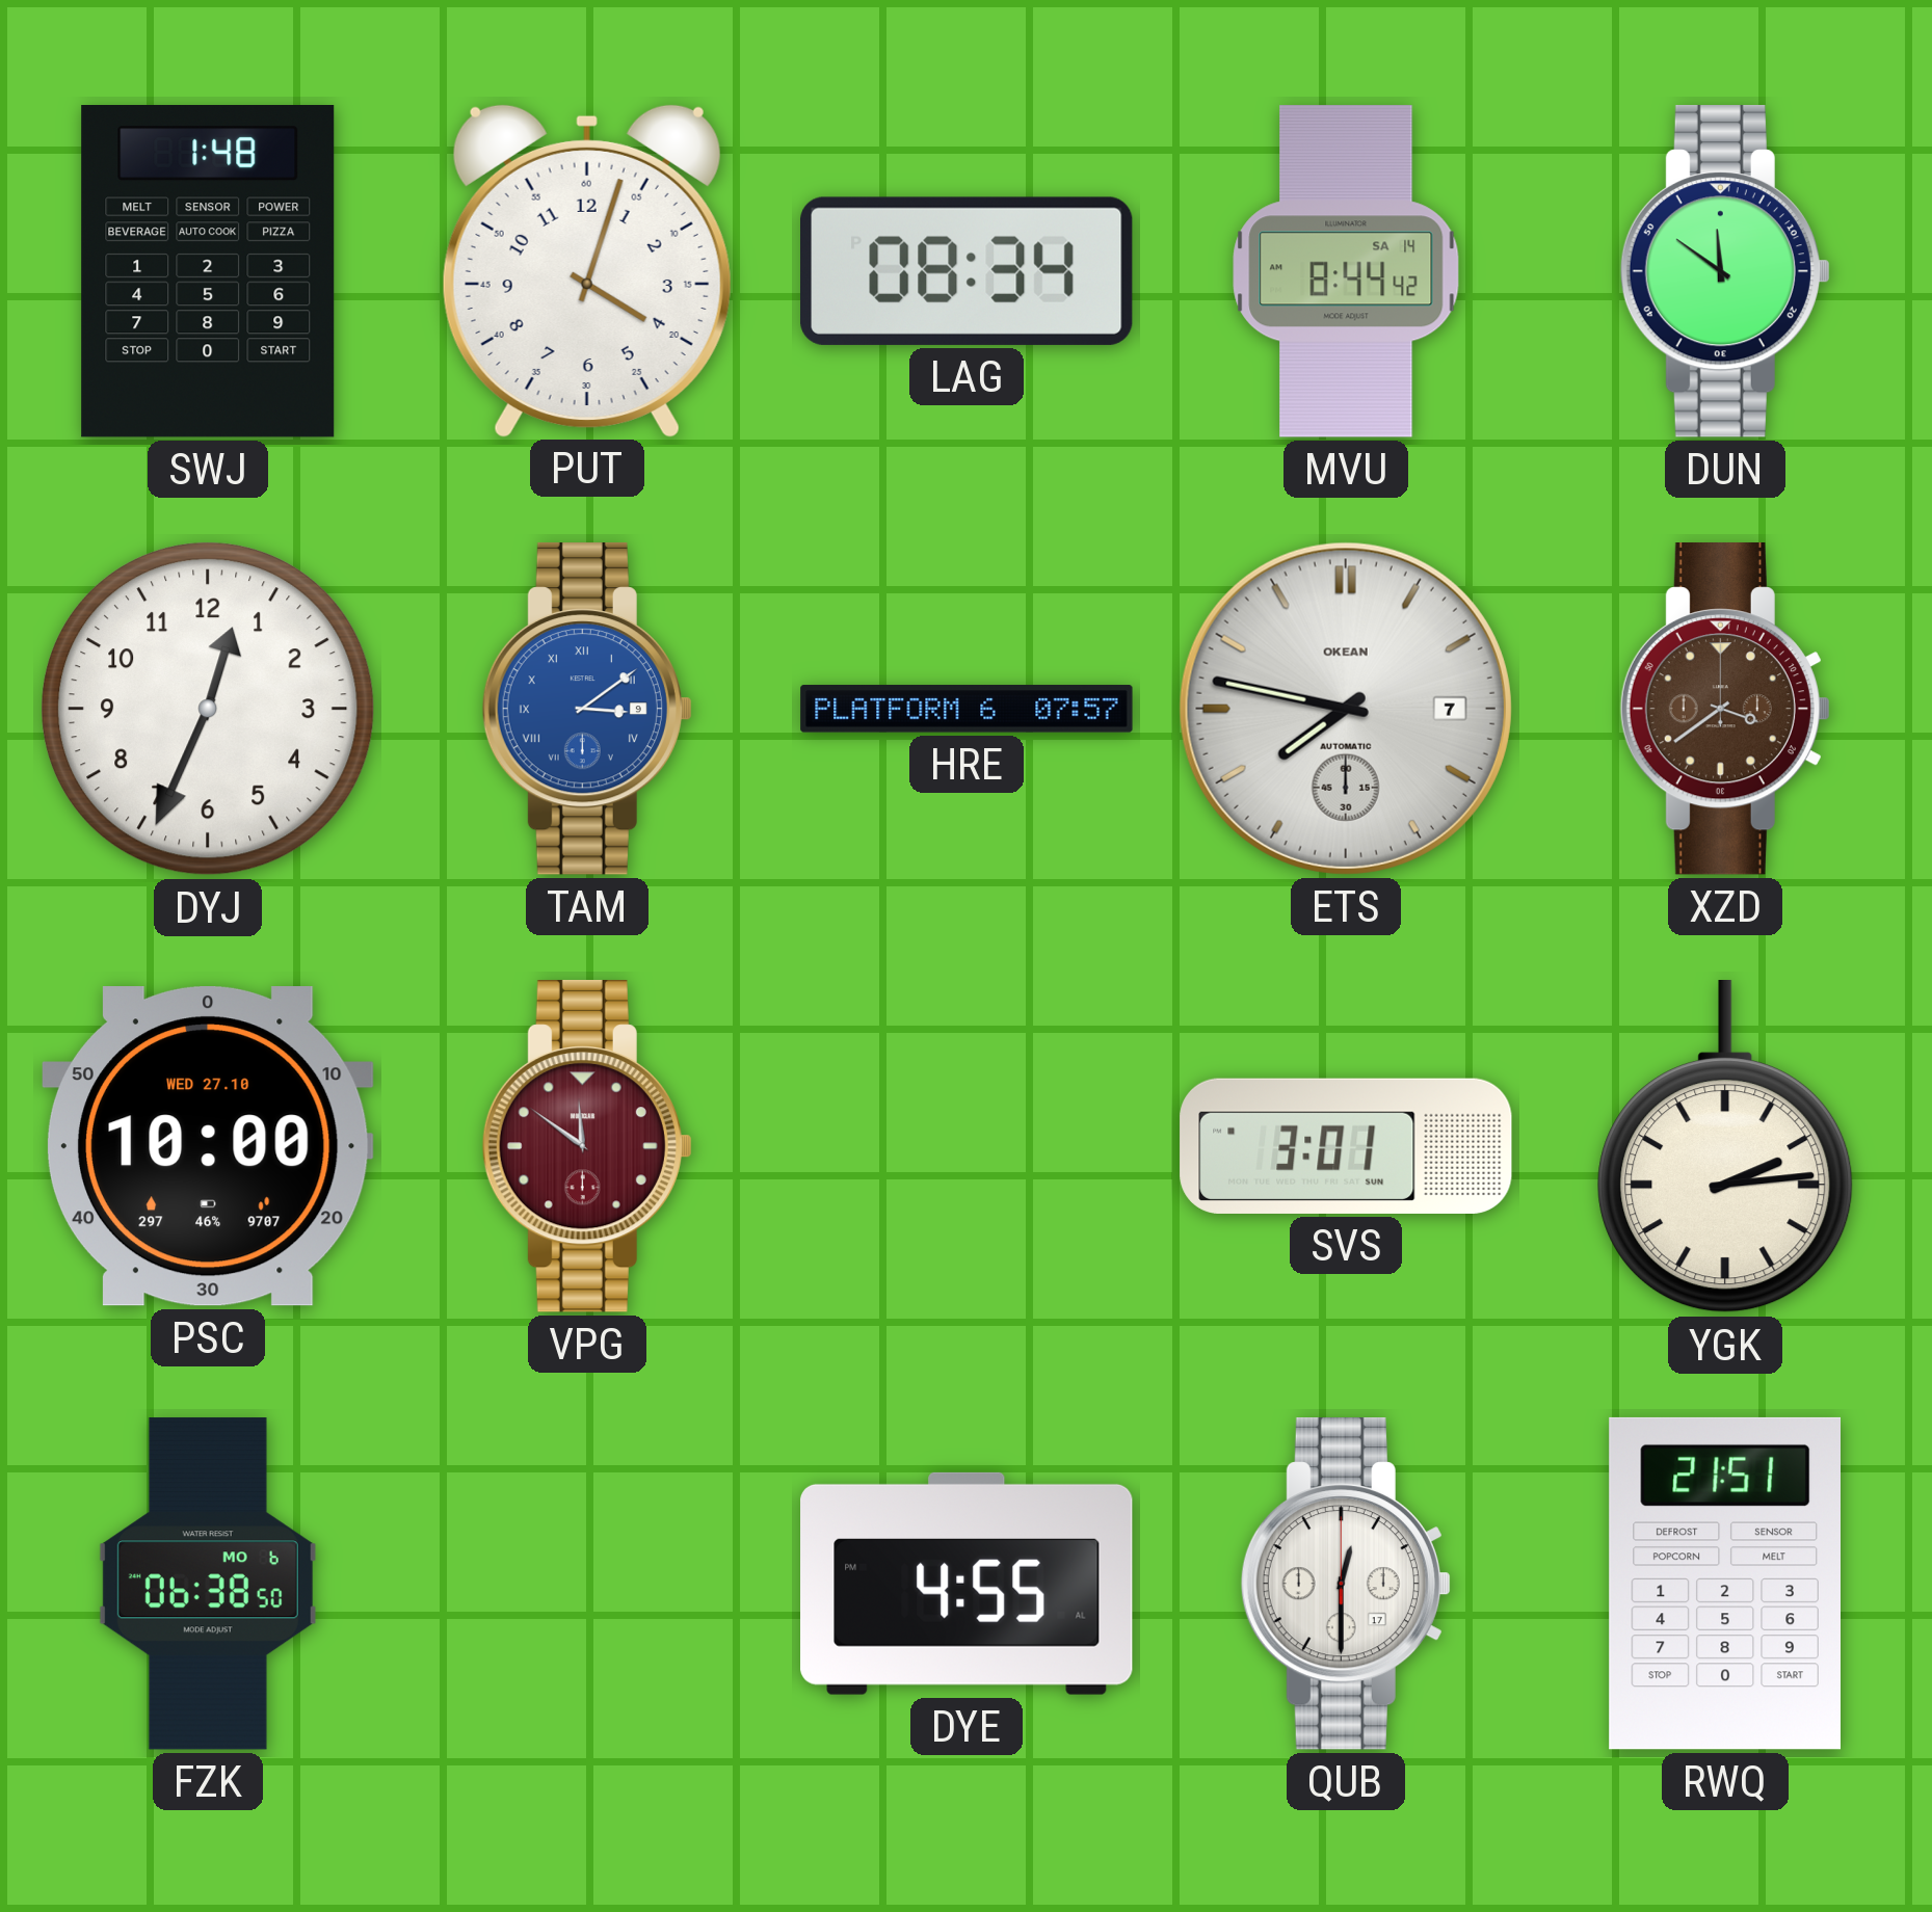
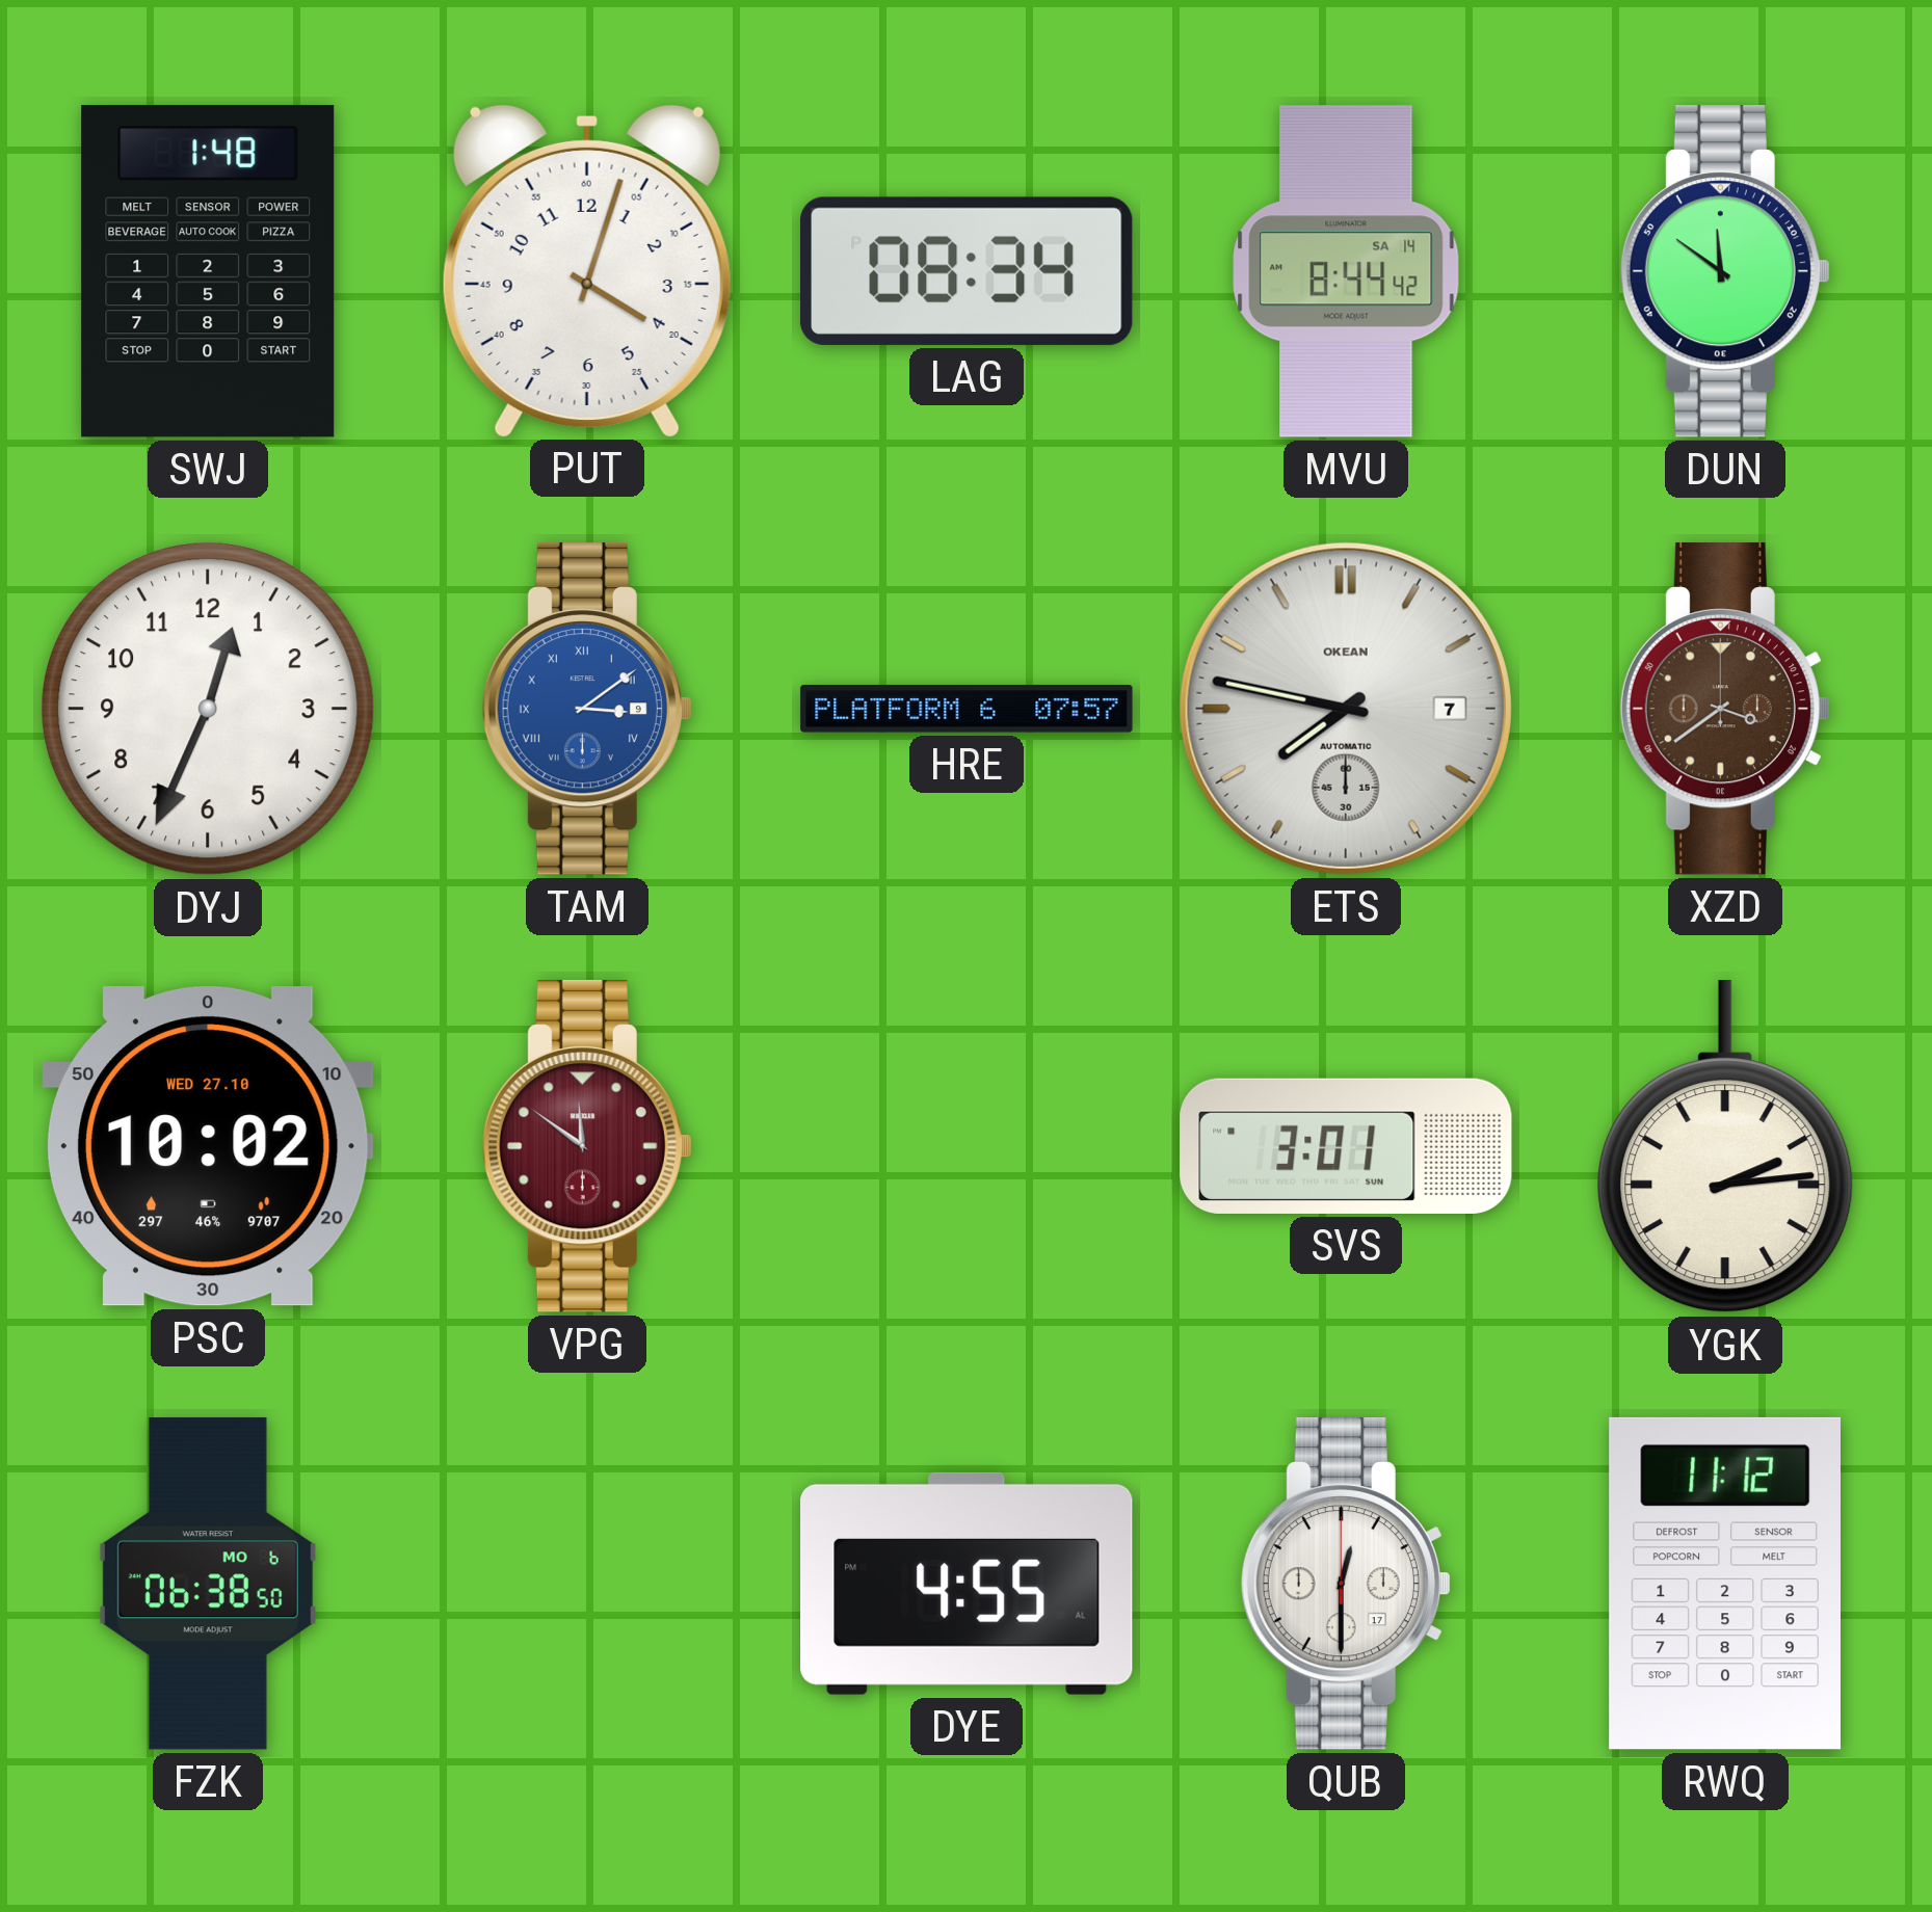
PSC: 10:00 -> 10:02
RWQ: 21:51 -> 11:12
